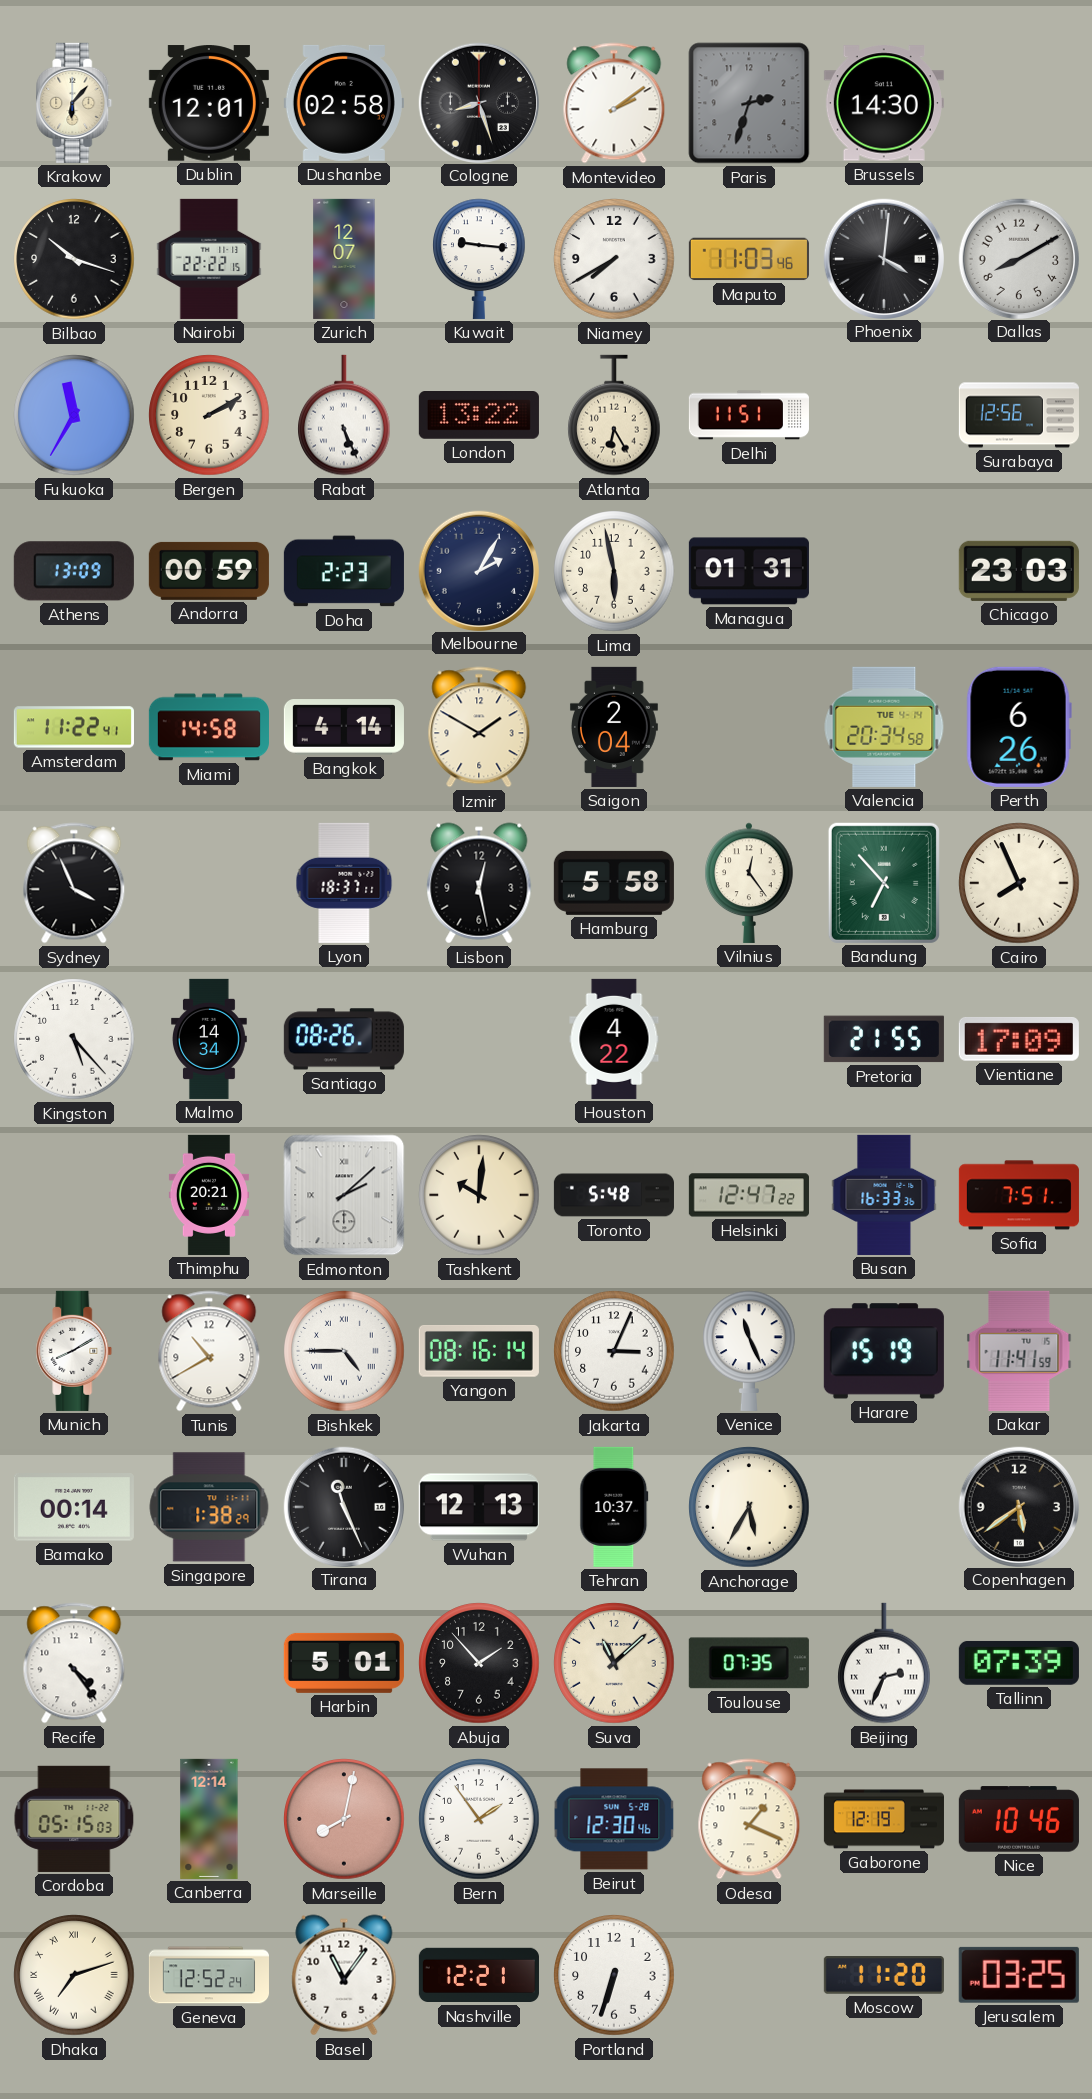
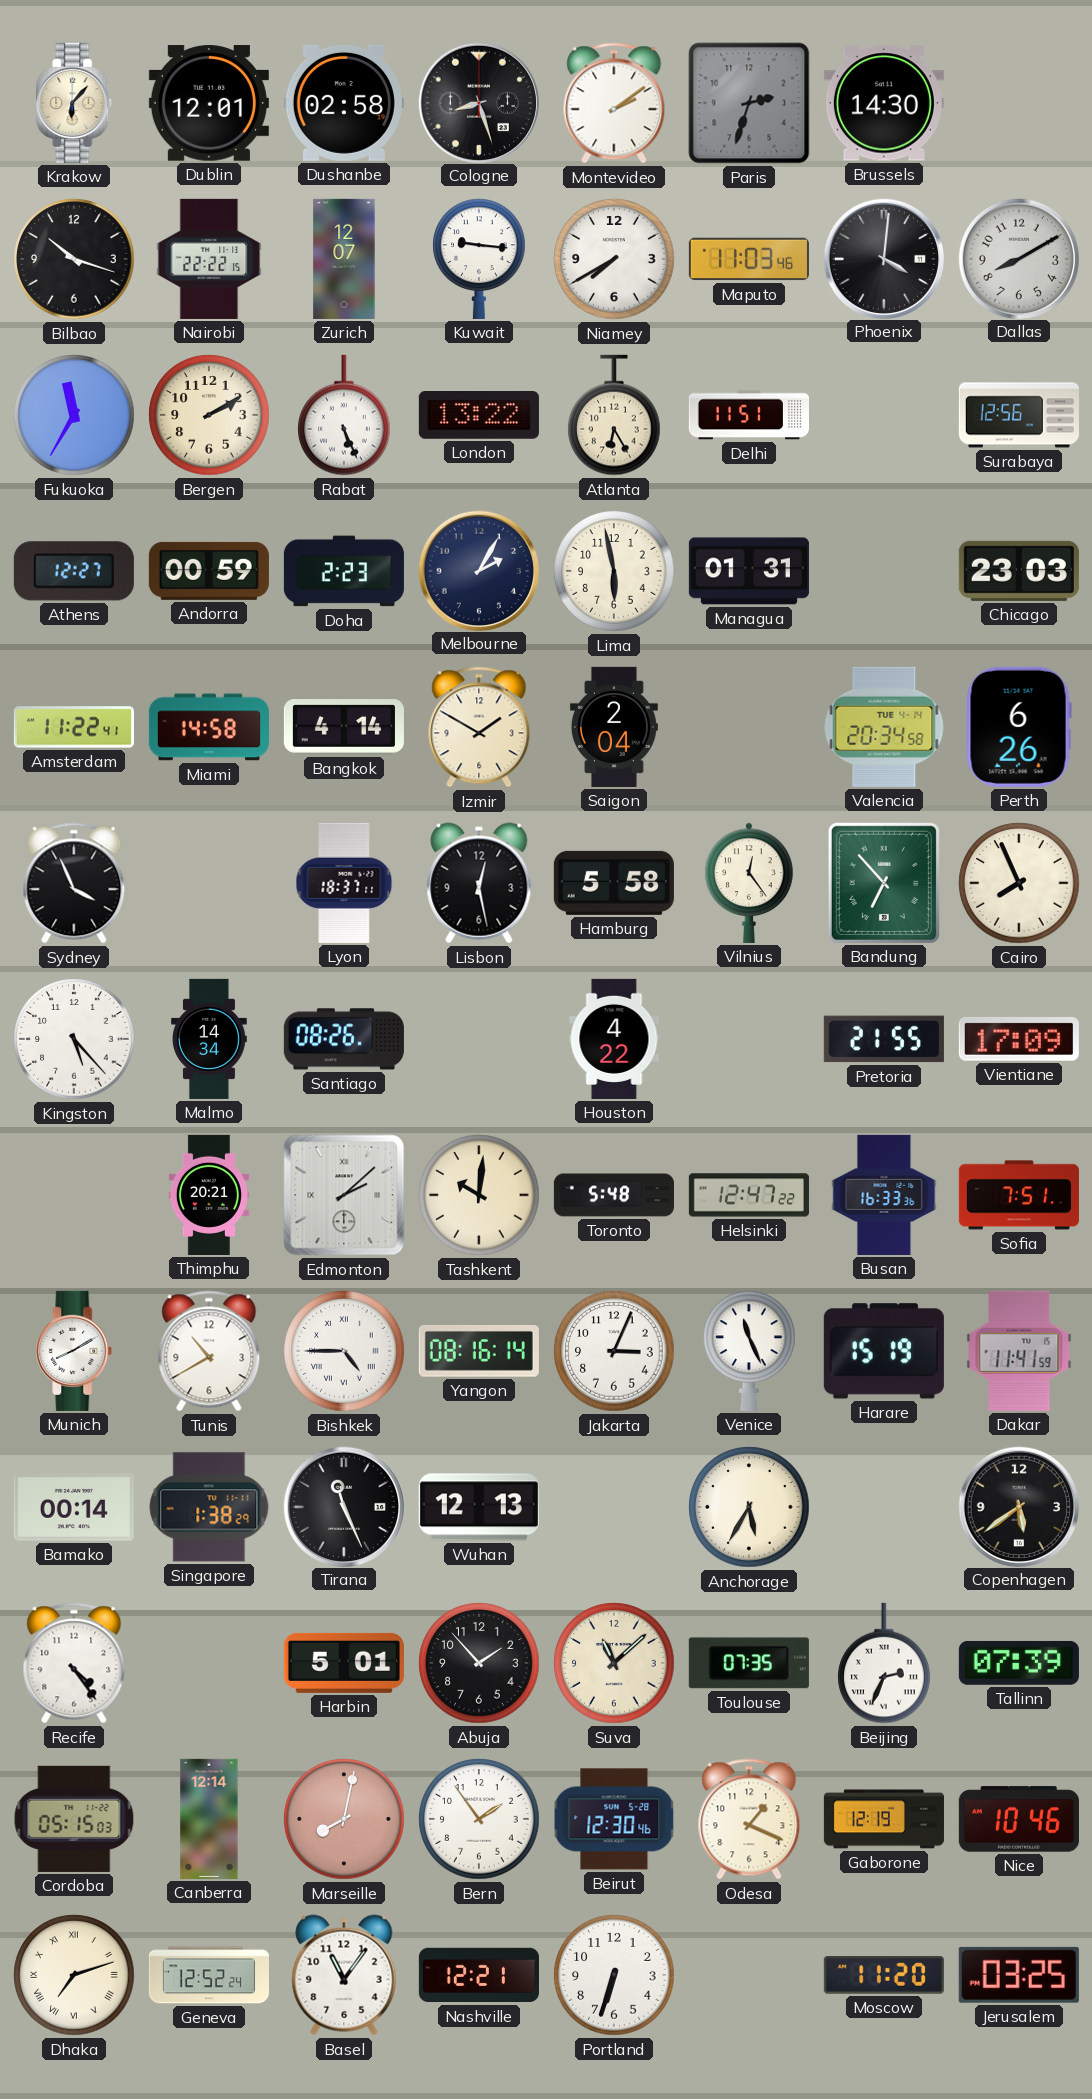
Athens: 13:09 -> 12:27
Tehran: 10:37 -> none
